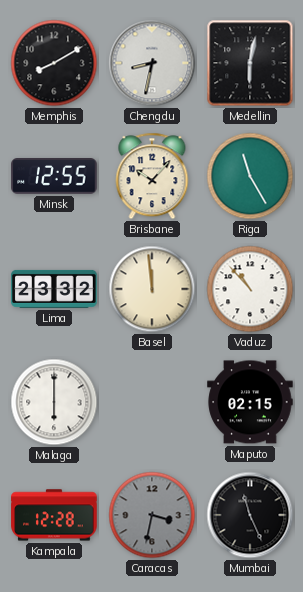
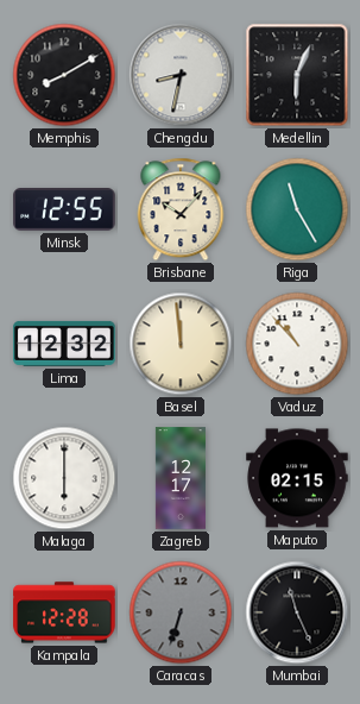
Medellin: 6:02 -> 6:04
Lima: 23:32 -> 12:32
Zagreb: none -> 12:17
Caracas: 3:32 -> 6:33
